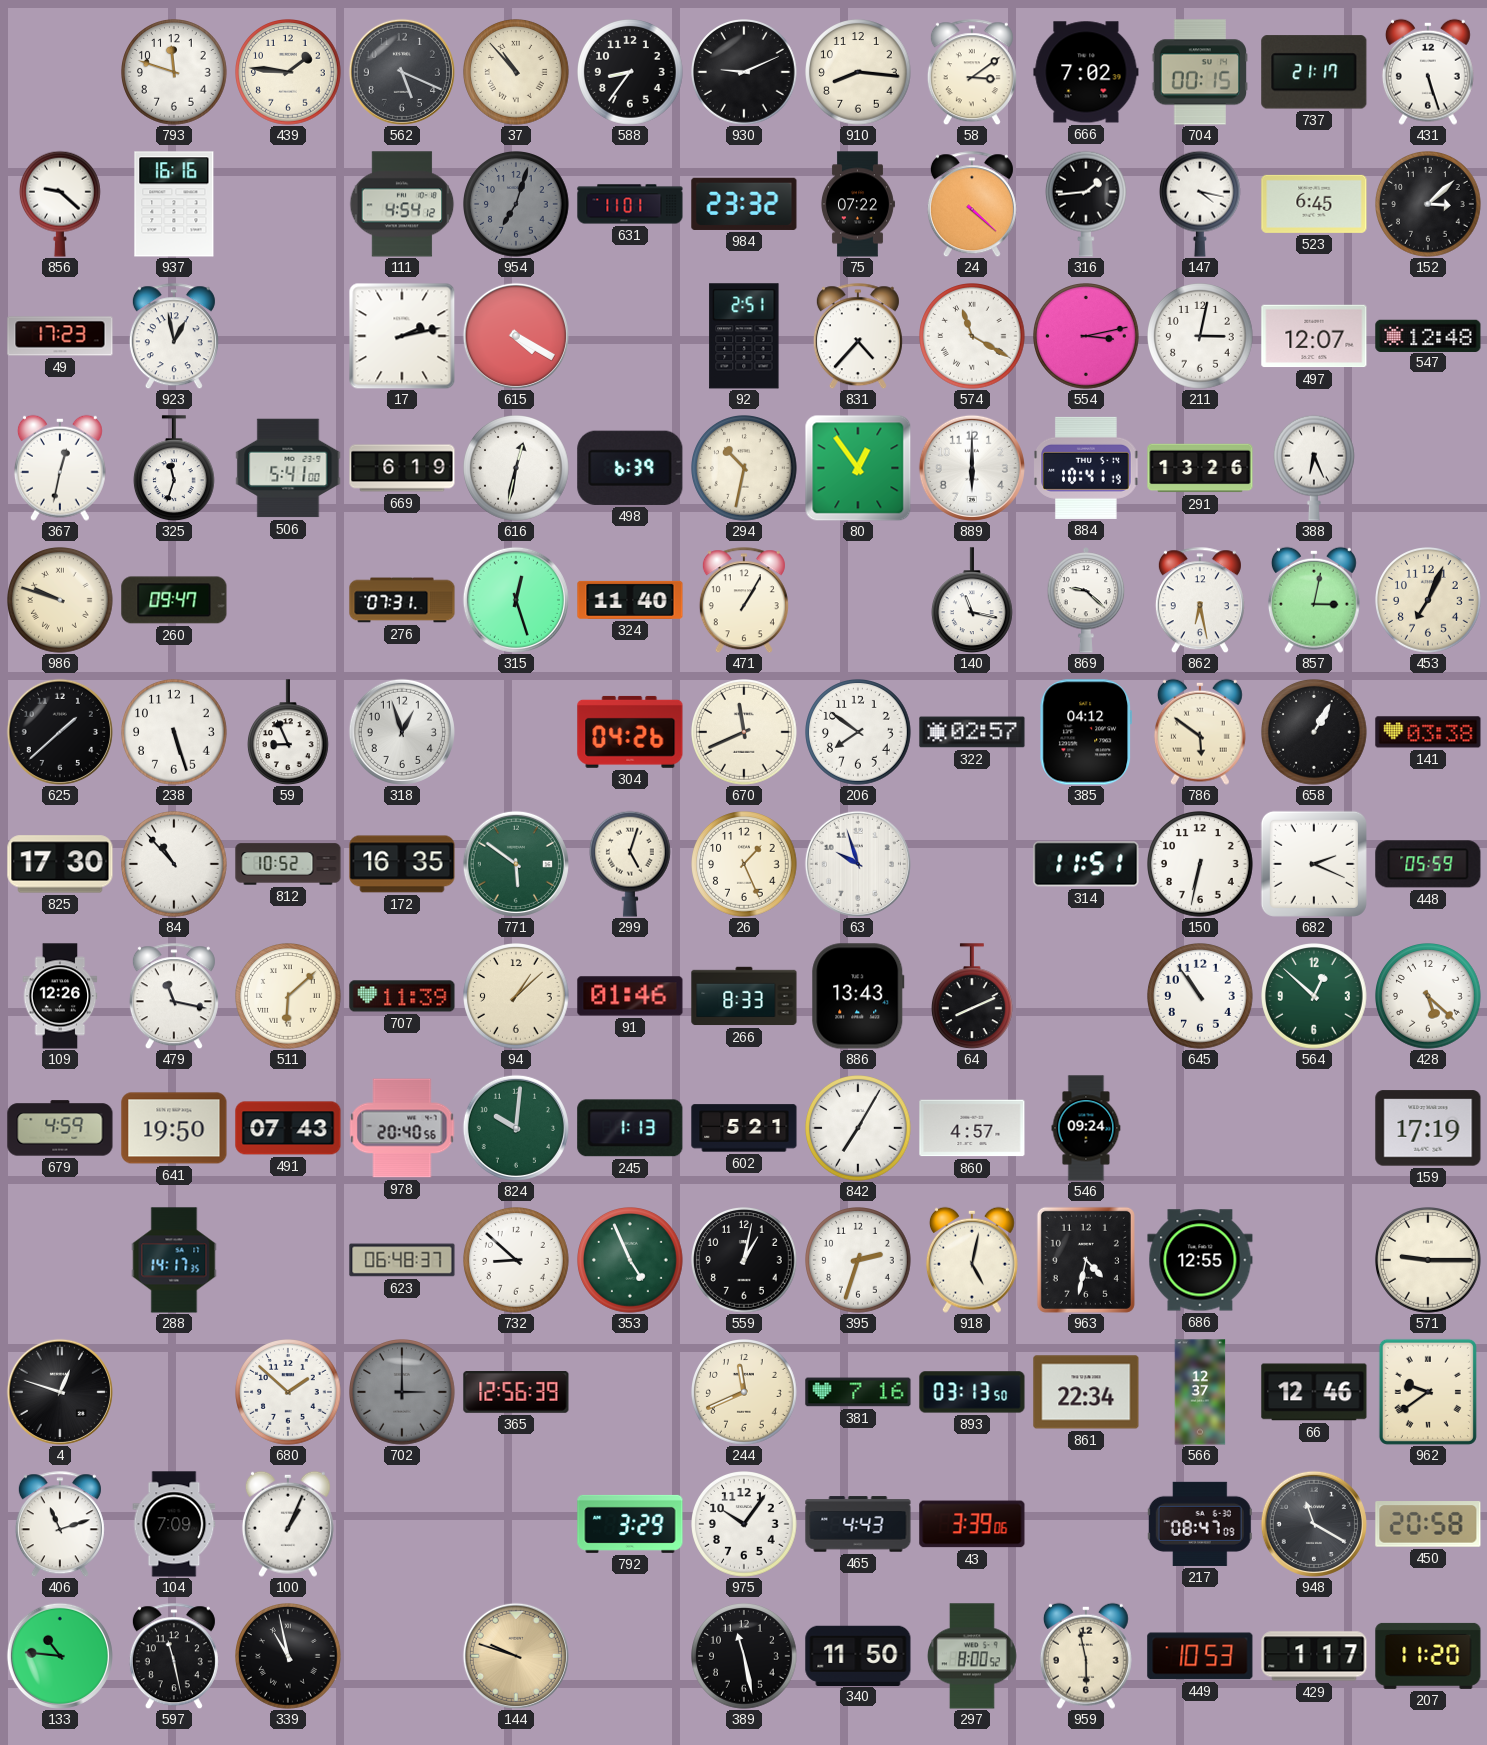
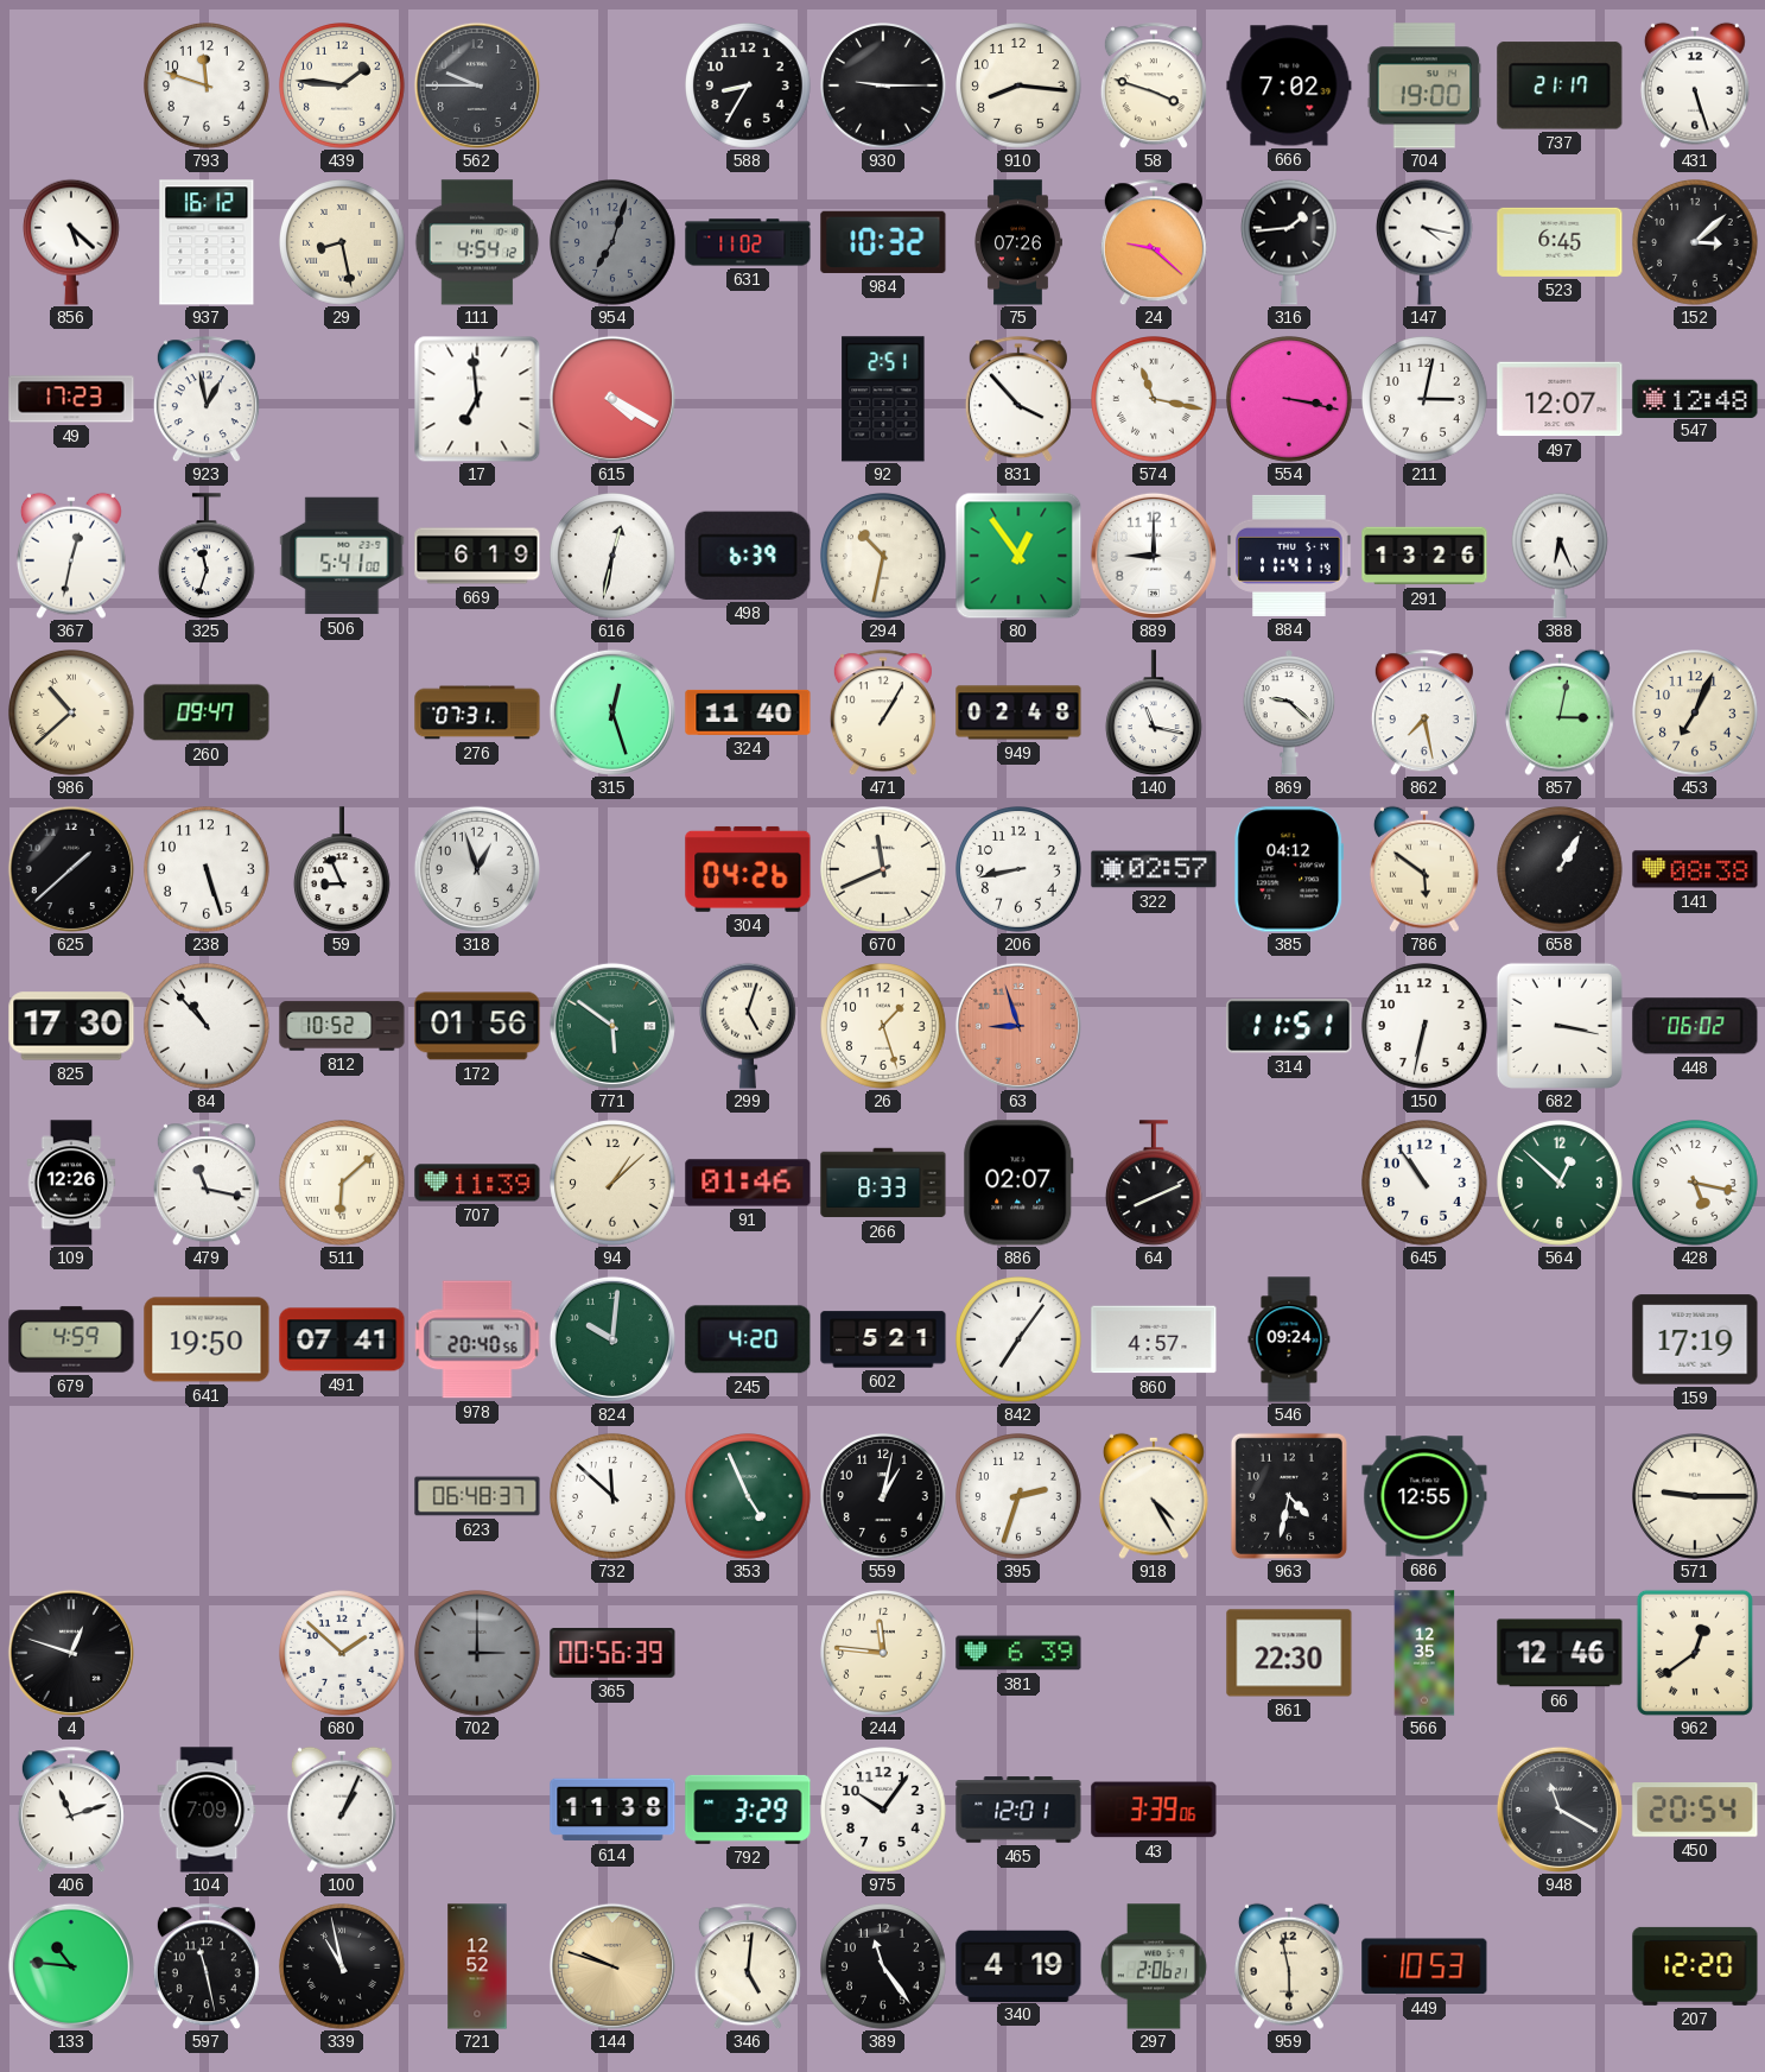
562: 5:19 -> 9:45
37: 10:53 -> none
588: 8:36 -> 8:35
930: 9:11 -> 9:15
58: 3:09 -> 3:48
704: 00:15 -> 19:00
856: 9:22 -> 5:22
937: 16:16 -> 16:12
29: none -> 8:28
631: 11:01 -> 11:02
984: 23:32 -> 10:32
75: 07:22 -> 07:26
24: 4:22 -> 9:22
17: 2:13 -> 6:59
831: 4:37 -> 3:53
574: 11:20 -> 11:17
554: 3:13 -> 3:17
889: 6:00 -> 9:00
884: 10:41 -> 11:41
986: 9:48 -> 10:38
949: none -> 02:48
862: 6:28 -> 7:28
206: 7:51 -> 8:43
141: 03:38 -> 08:38
172: 16:35 -> 01:56
26: 1:26 -> 1:27
63: 9:57 -> 8:57
63 dial: white -> salmon
682: 2:19 -> 3:17
448: 05:59 -> 06:02
886: 13:43 -> 02:07
428: 5:22 -> 5:17
491: 07:43 -> 07:41
245: 1:13 -> 4:20
842: 7:05 -> 7:06
288: 14:17 -> none
732: 8:52 -> 11:52
918: 5:02 -> 4:25
365: 12:56 -> 00:56
244: 11:41 -> 11:46
381: 7:16 -> 6:39
893: 03:13 -> none
861: 22:34 -> 22:30
566: 12:37 -> 12:35
962: 9:39 -> 12:39
614: none -> 11:38
465: 4:43 -> 12:01
217: 08:47 -> none
450: 20:58 -> 20:54
721: none -> 12:52
346: none -> 5:01
389: 11:28 -> 11:24
340: 11:50 -> 4:19
297: 8:00 -> 2:06
429: 1:17 -> none
207: 11:20 -> 12:20
